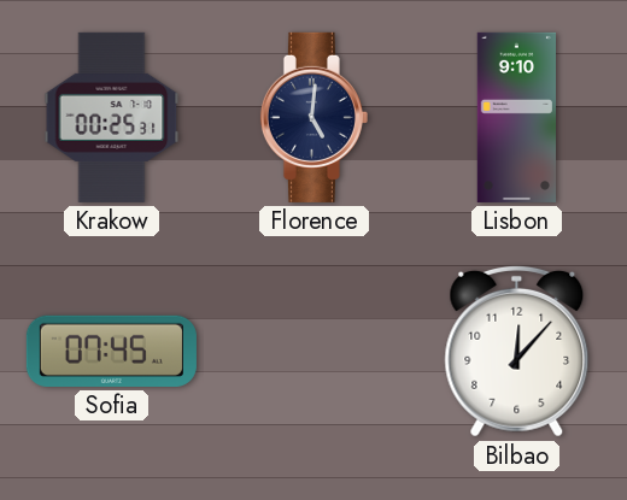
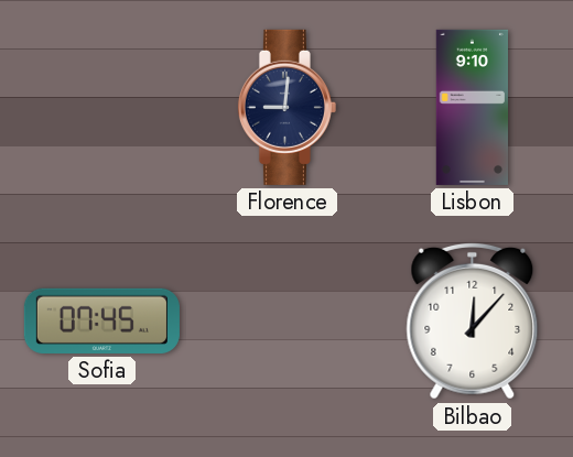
Krakow: 00:25 -> none
Florence: 5:01 -> 9:01
